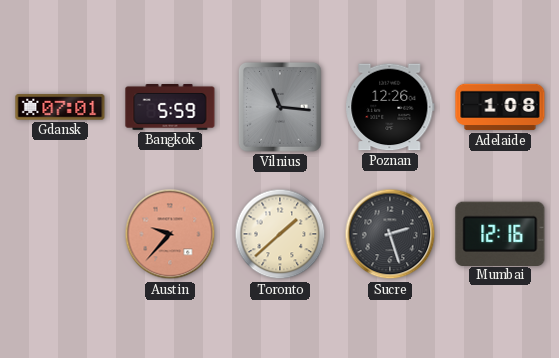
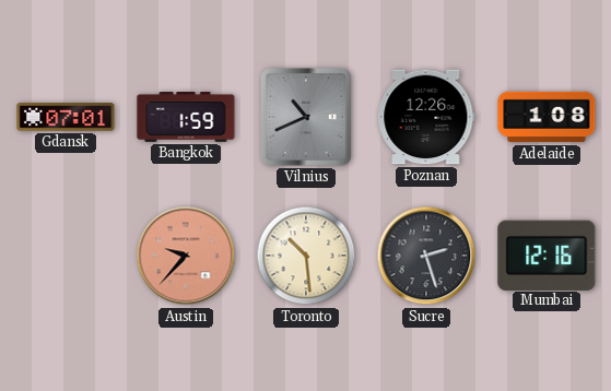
Bangkok: 5:59 -> 1:59
Vilnius: 11:16 -> 10:41
Toronto: 1:38 -> 10:29
